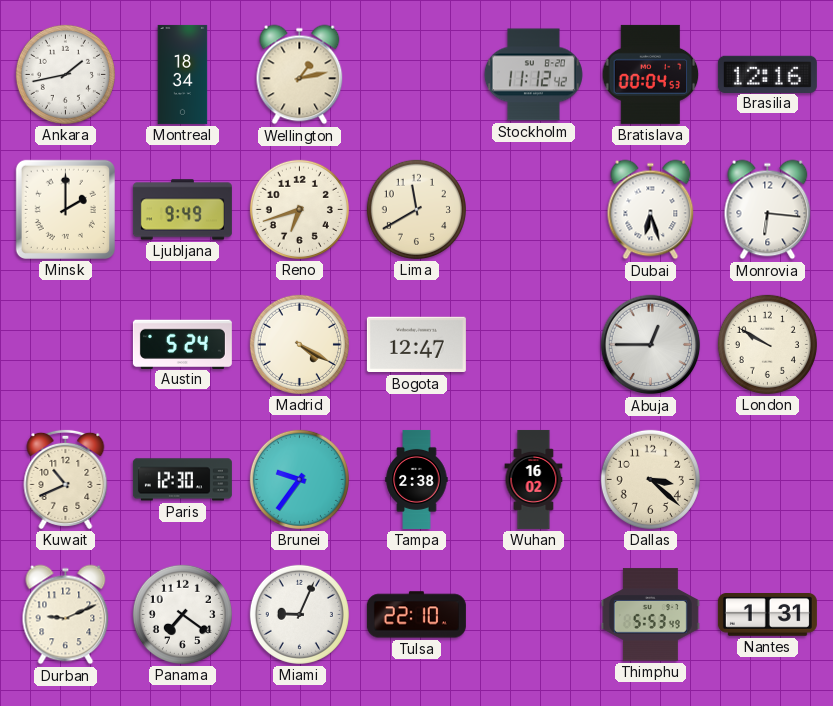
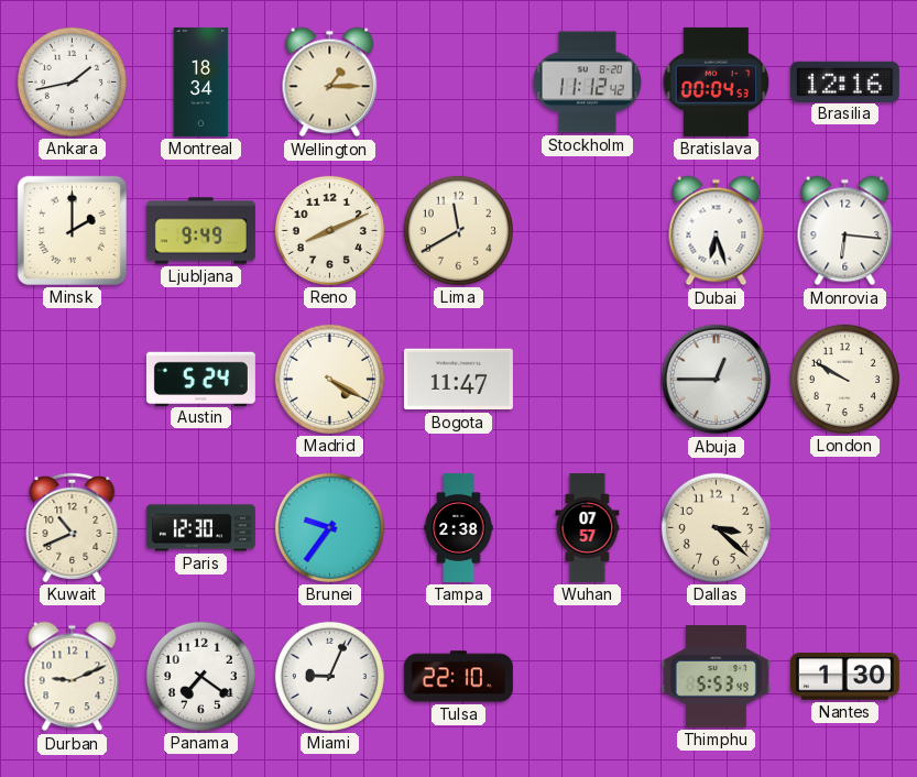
Wellington: 1:13 -> 1:15
Reno: 6:42 -> 8:11
Bogota: 12:47 -> 11:47
Wuhan: 16:02 -> 07:57
Nantes: 1:31 -> 1:30
